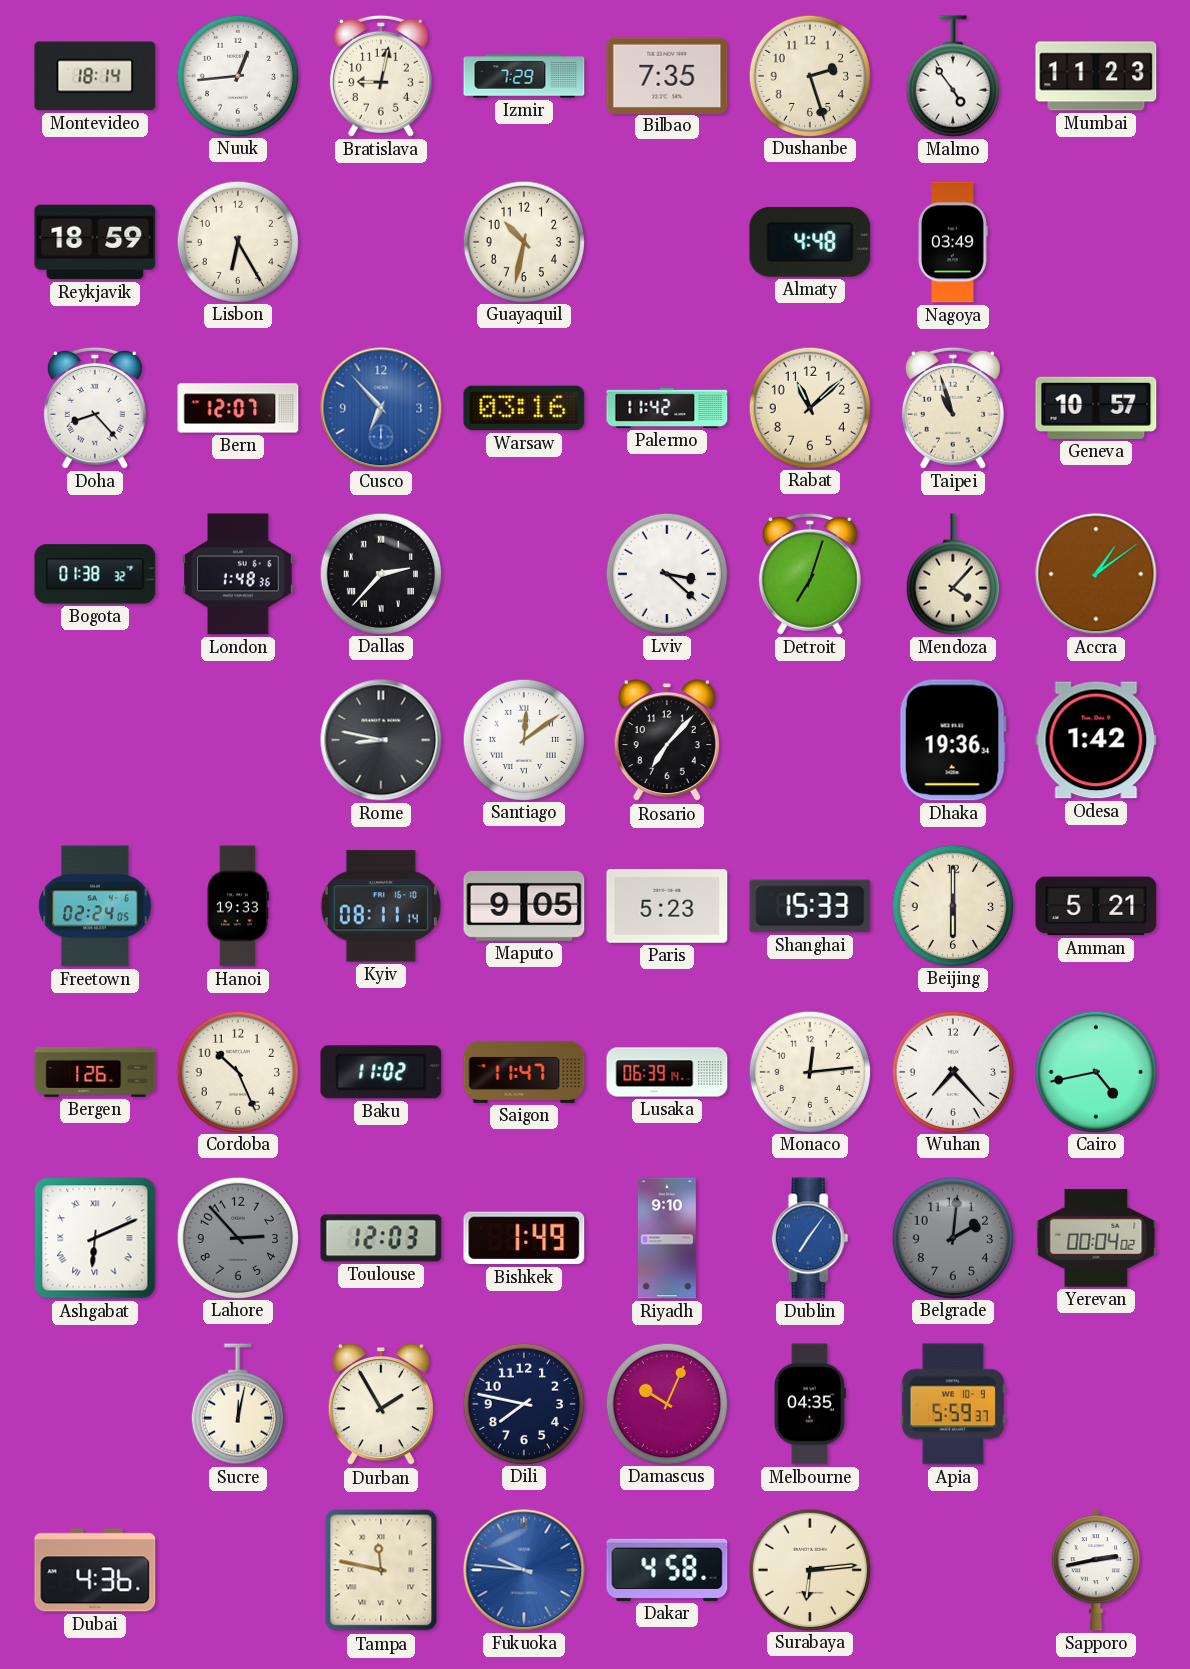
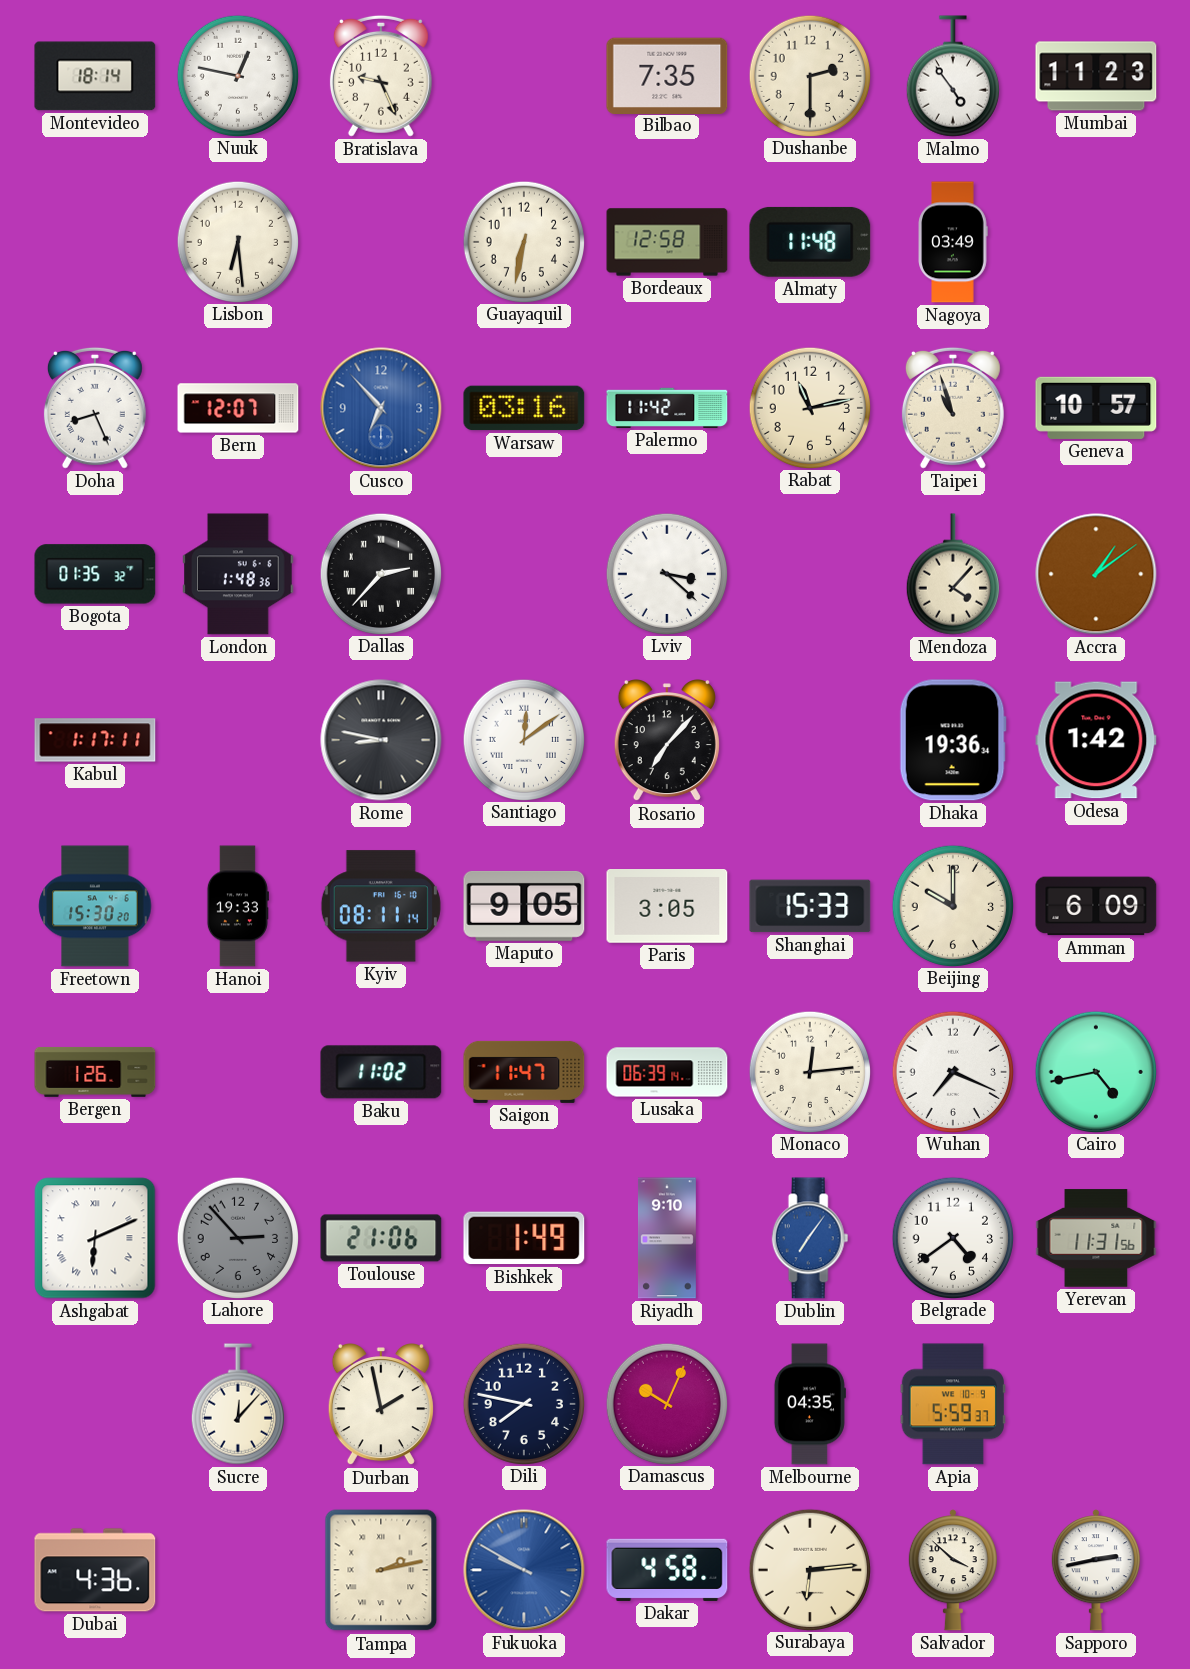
Nuuk: 12:44 -> 12:47
Bratislava: 9:02 -> 9:26
Izmir: 7:29 -> none
Dushanbe: 2:27 -> 2:30
Reykjavik: 18:59 -> none
Lisbon: 6:25 -> 6:29
Guayaquil: 10:32 -> 6:32
Bordeaux: none -> 12:58
Almaty: 4:48 -> 11:48
Doha: 8:23 -> 8:26
Rabat: 11:08 -> 11:13
Bogota: 01:38 -> 01:35
Detroit: 7:03 -> none
Kabul: none -> 1:17
Freetown: 02:24 -> 15:30
Paris: 5:23 -> 3:05
Beijing: 6:00 -> 10:00
Amman: 5:21 -> 6:09
Cordoba: 10:26 -> none
Wuhan: 7:23 -> 7:19
Toulouse: 12:03 -> 21:06
Belgrade: 2:01 -> 4:39
Belgrade dial: grey -> white
Yerevan: 00:04 -> 11:31
Sucre: 12:02 -> 12:07
Durban: 1:55 -> 1:58
Tampa: 11:47 -> 2:13
Fukuoka: 9:46 -> 9:50
Salvador: none -> 3:52
